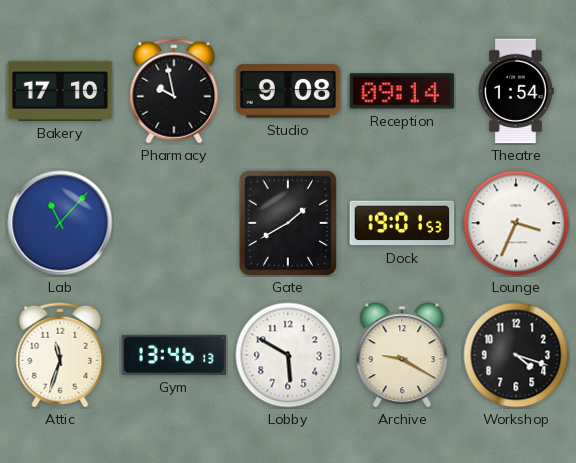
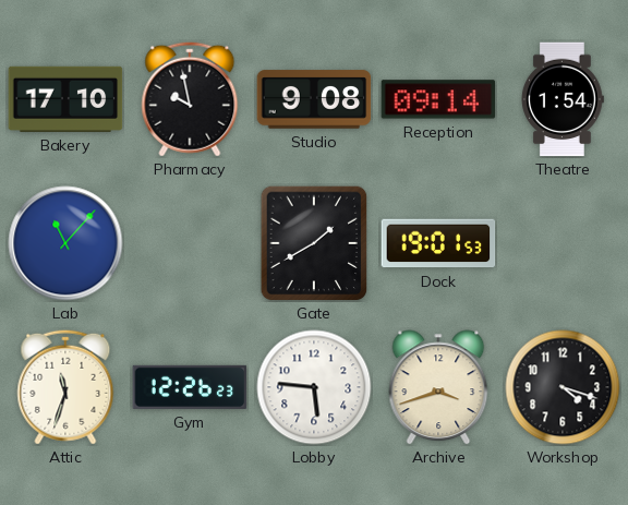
Lounge: 3:34 -> none
Gym: 13:46 -> 12:26
Lobby: 5:50 -> 5:46
Archive: 9:20 -> 3:42
